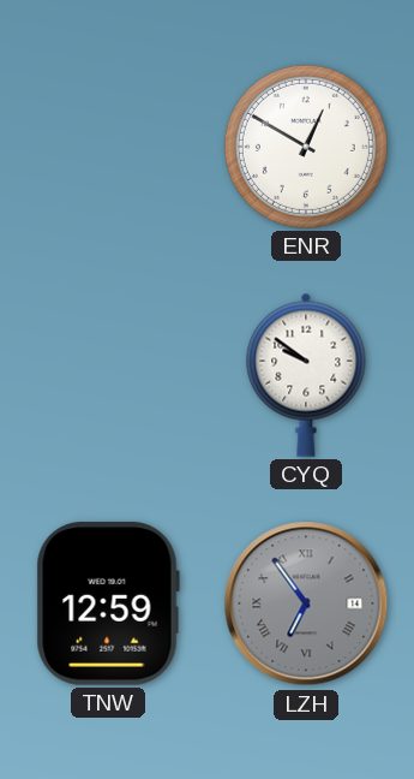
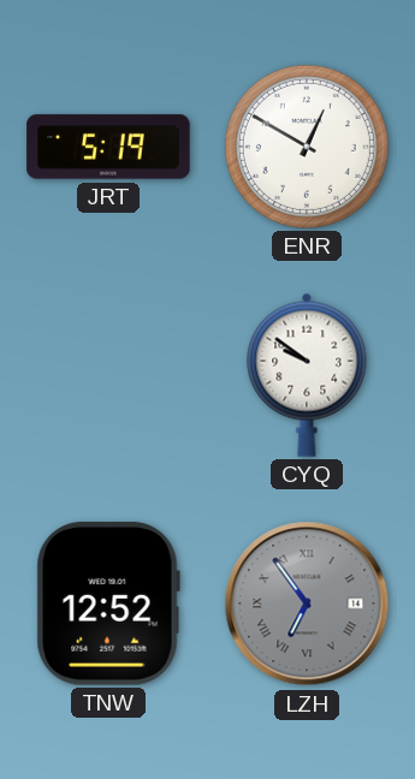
JRT: none -> 5:19
TNW: 12:59 -> 12:52
